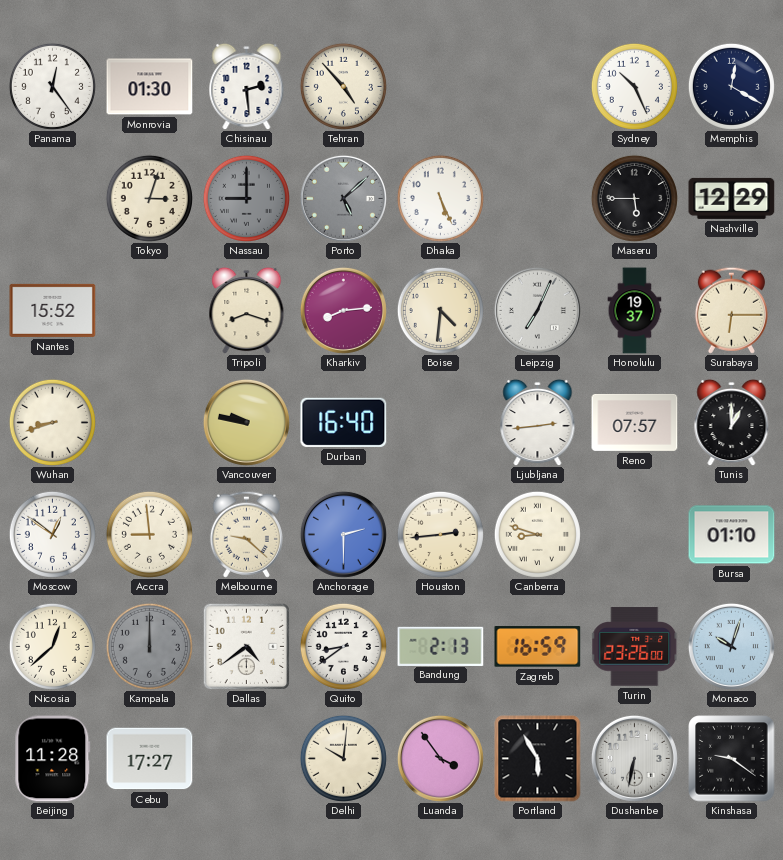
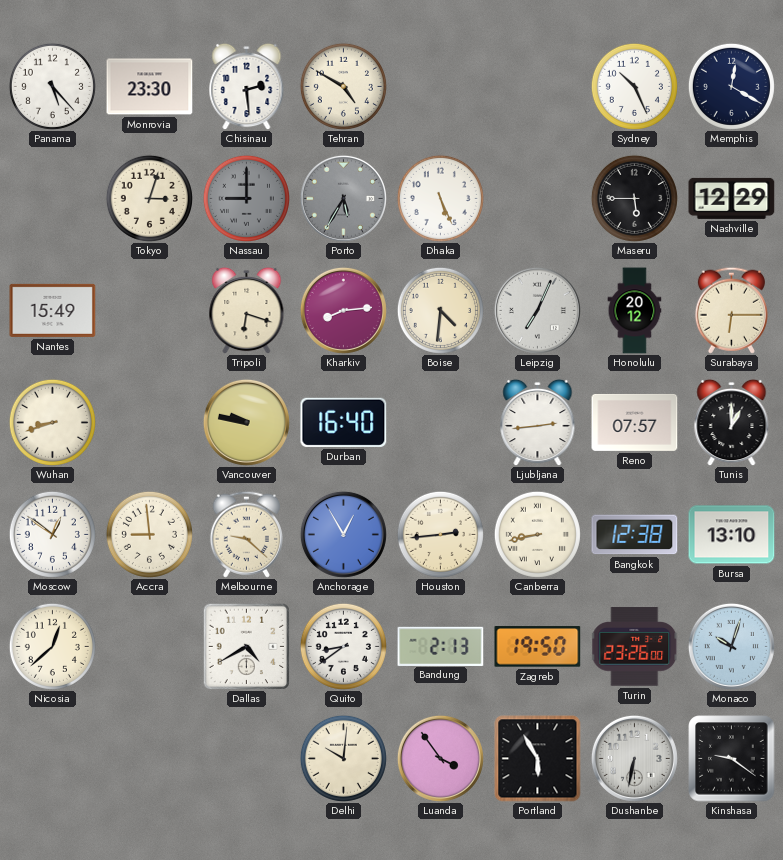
Panama: 12:24 -> 5:23
Monrovia: 01:30 -> 23:30
Tehran: 4:53 -> 4:50
Porto: 5:08 -> 5:35
Nantes: 15:52 -> 15:49
Tripoli: 8:18 -> 6:18
Honolulu: 19:37 -> 20:12
Anchorage: 2:30 -> 12:55
Canberra: 8:48 -> 8:43
Bangkok: none -> 12:38
Bursa: 01:10 -> 13:10
Kampala: 12:00 -> none
Dallas: 4:39 -> 4:40
Zagreb: 16:59 -> 19:50
Beijing: 11:28 -> none
Cebu: 17:27 -> none
